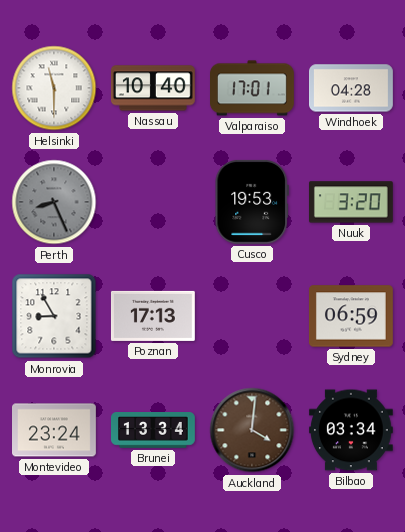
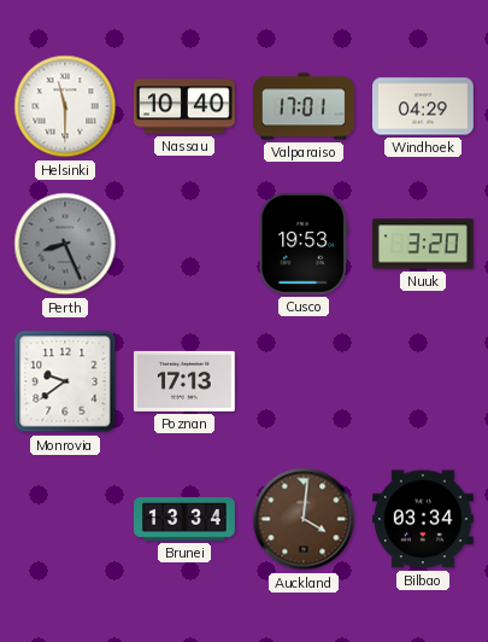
Windhoek: 04:28 -> 04:29
Monrovia: 8:55 -> 9:39
Sydney: 06:59 -> none
Montevideo: 23:24 -> none
